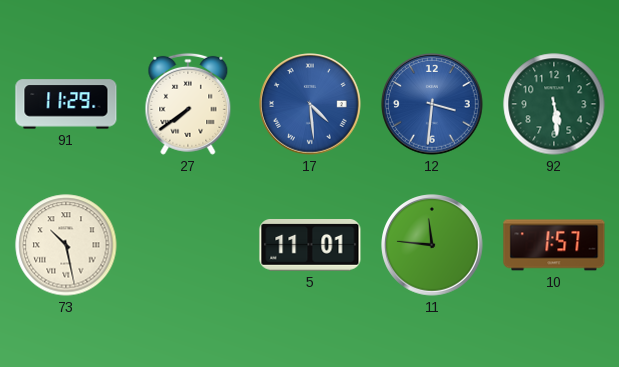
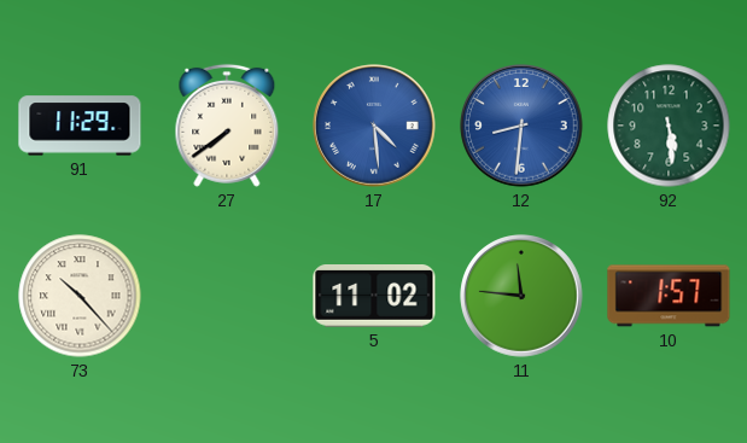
12: 3:31 -> 8:31
73: 10:28 -> 10:23
5: 11:01 -> 11:02
